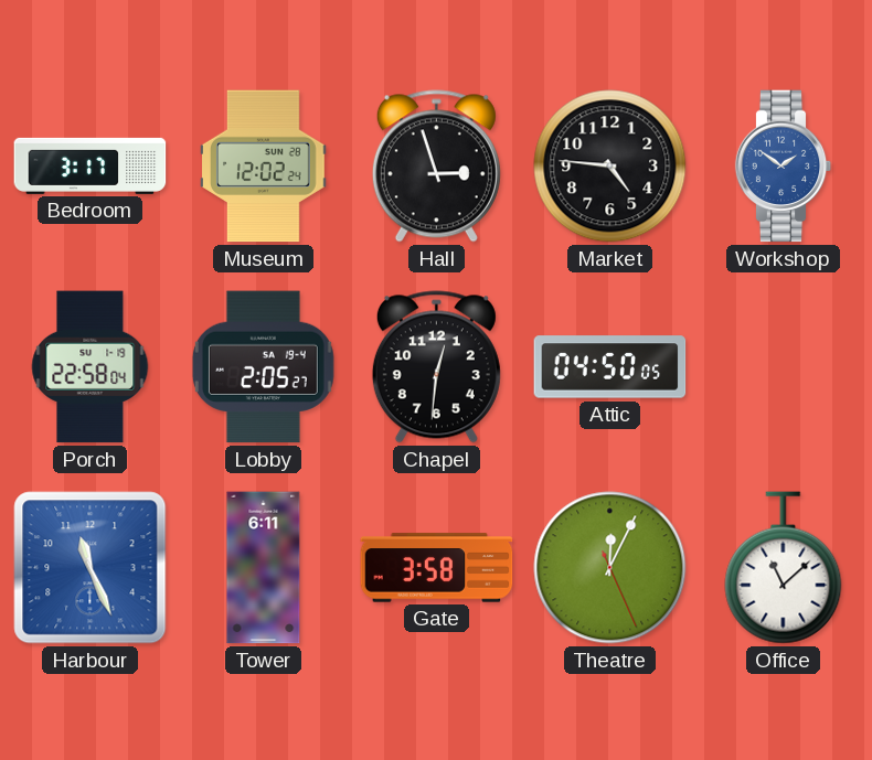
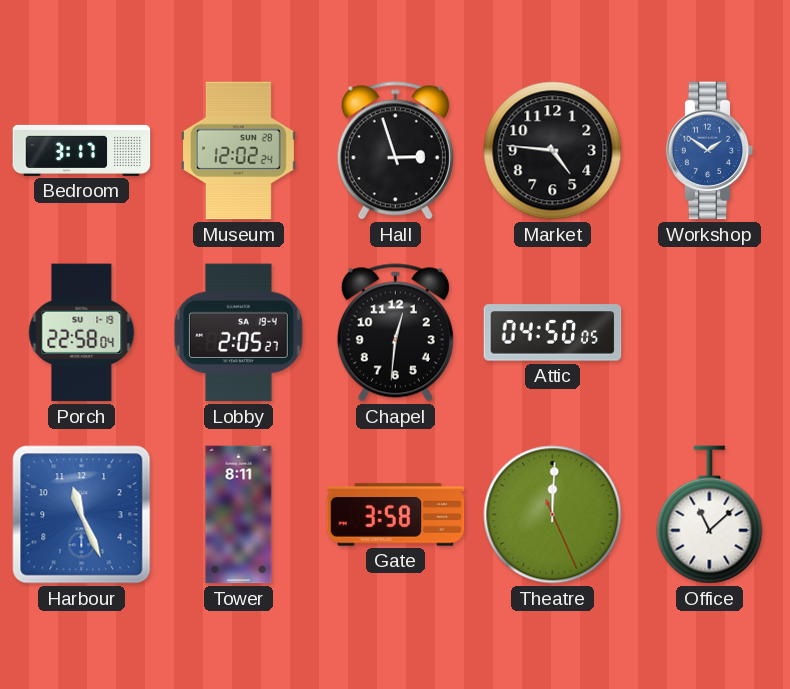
Tower: 6:11 -> 8:11
Theatre: 12:04 -> 12:00
